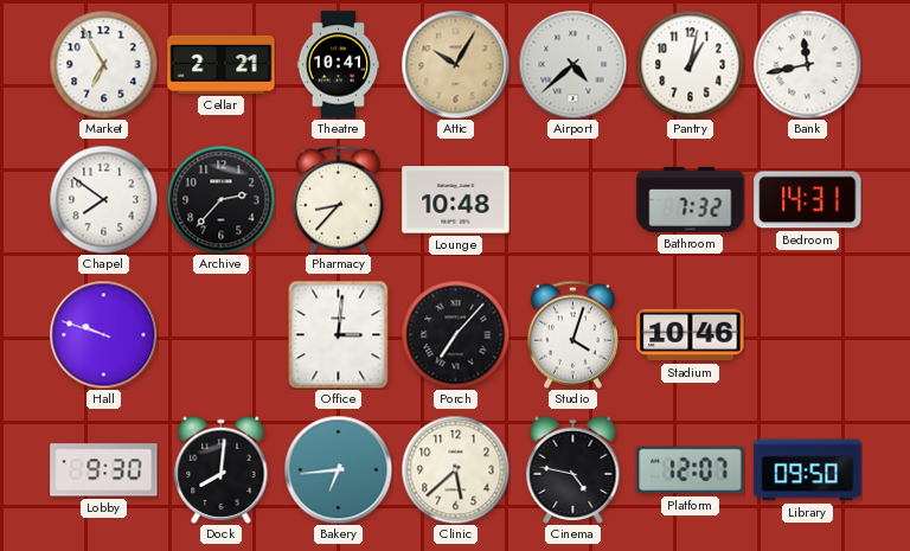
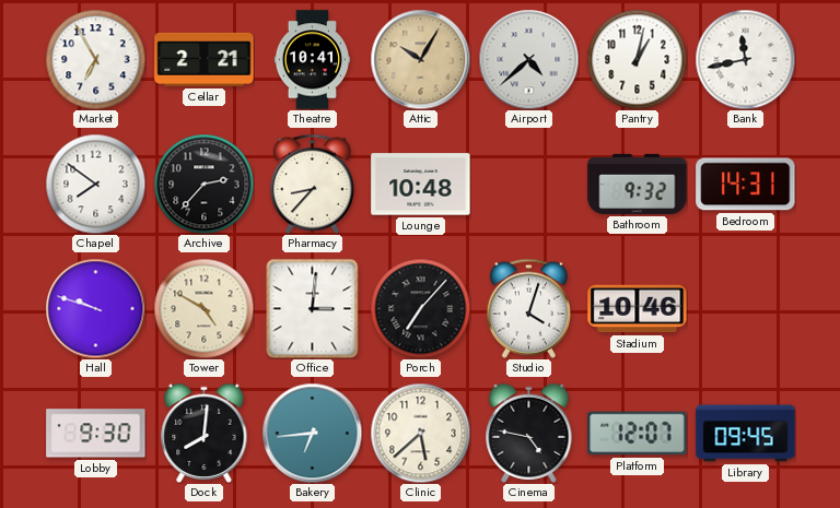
Bathroom: 7:32 -> 9:32
Tower: none -> 4:50
Library: 09:50 -> 09:45
